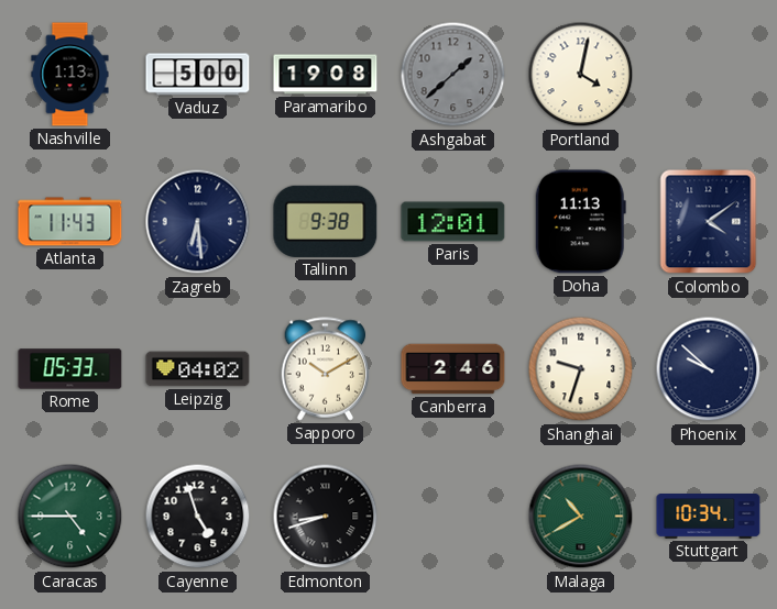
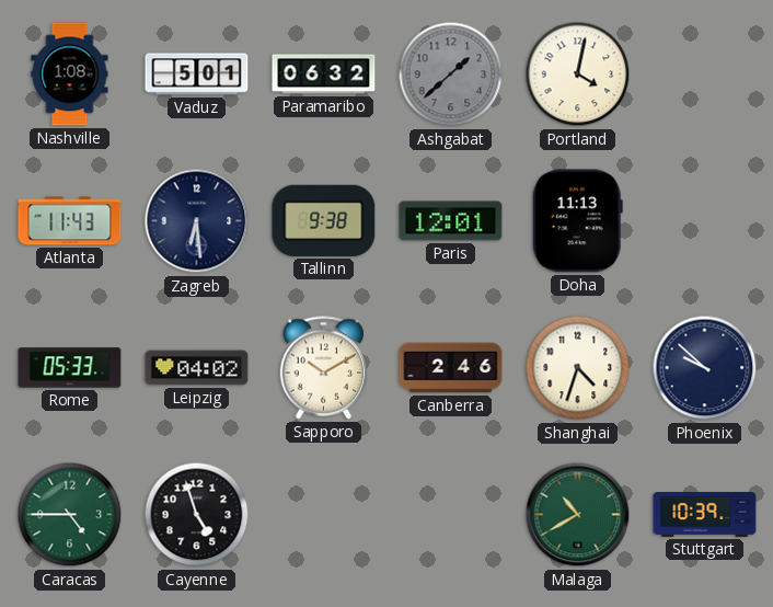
Nashville: 1:13 -> 1:08
Vaduz: 5:00 -> 5:01
Paramaribo: 19:08 -> 06:32
Colombo: 4:09 -> none
Shanghai: 9:33 -> 4:33
Edmonton: 8:42 -> none
Stuttgart: 10:34 -> 10:39
